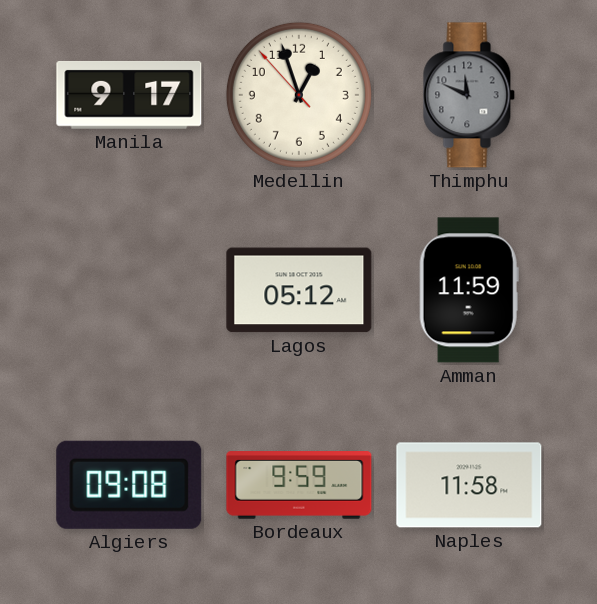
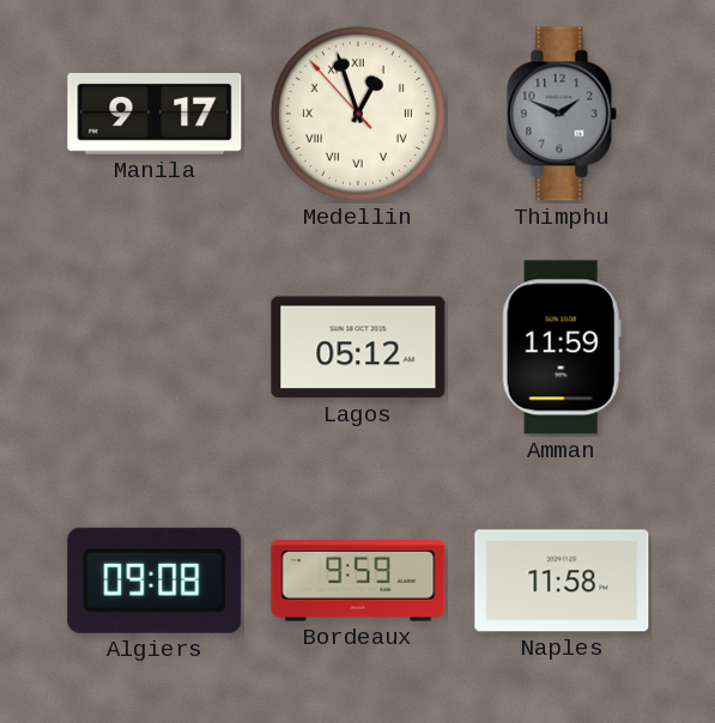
Medellin numerals: Arabic -> Roman
Thimphu: 11:49 -> 1:49
